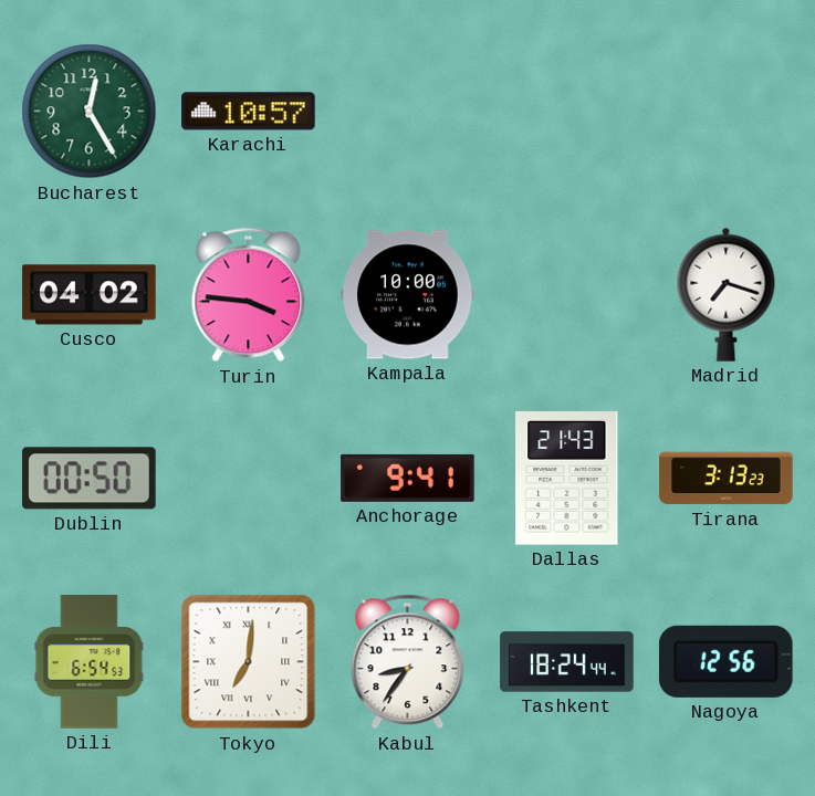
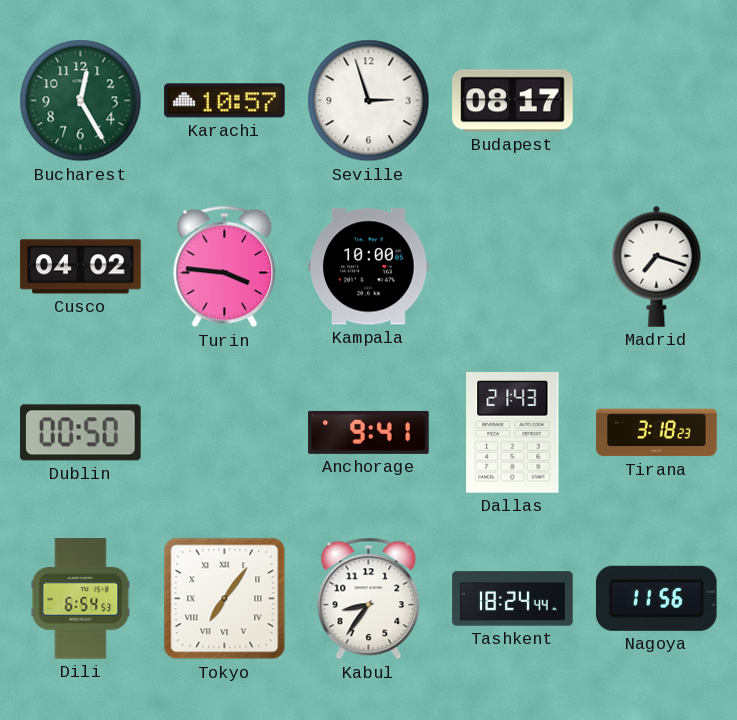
Seville: none -> 2:57
Budapest: none -> 08:17
Tirana: 3:13 -> 3:18
Tokyo: 7:01 -> 7:06
Nagoya: 12:56 -> 11:56
